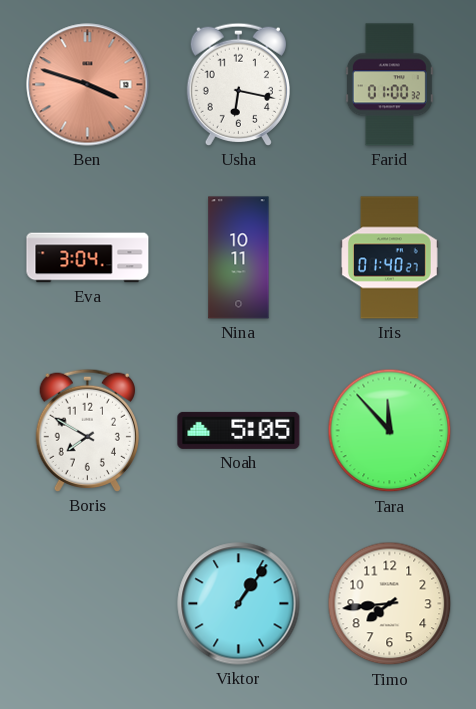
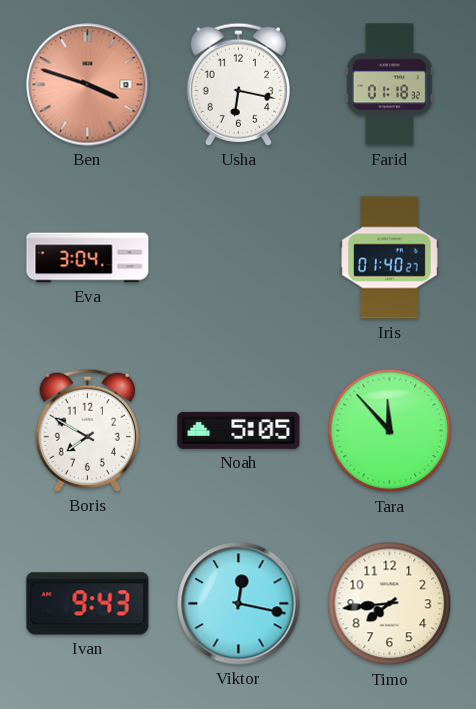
Farid: 01:00 -> 01:18
Nina: 10:11 -> none
Ivan: none -> 9:43
Viktor: 1:06 -> 12:17
